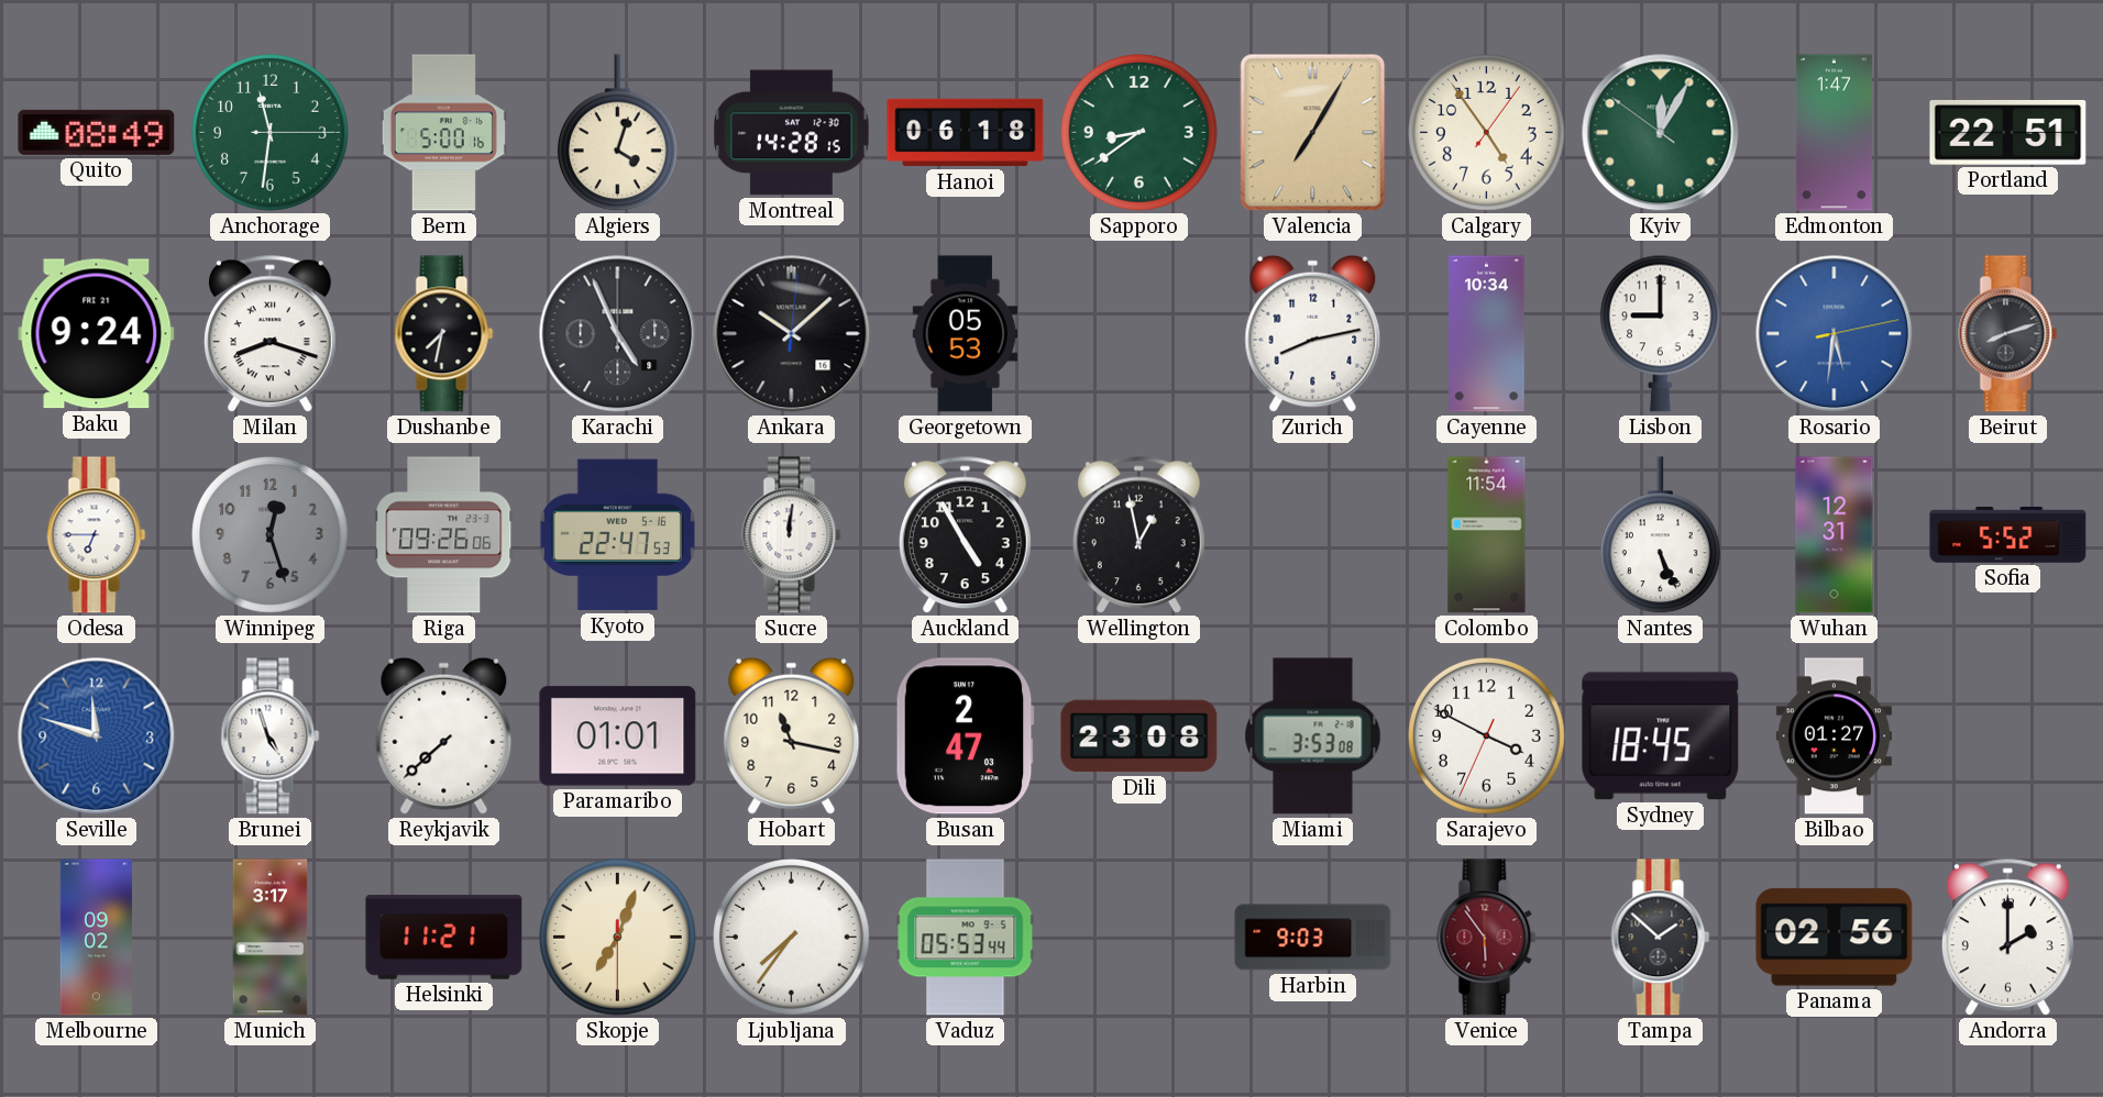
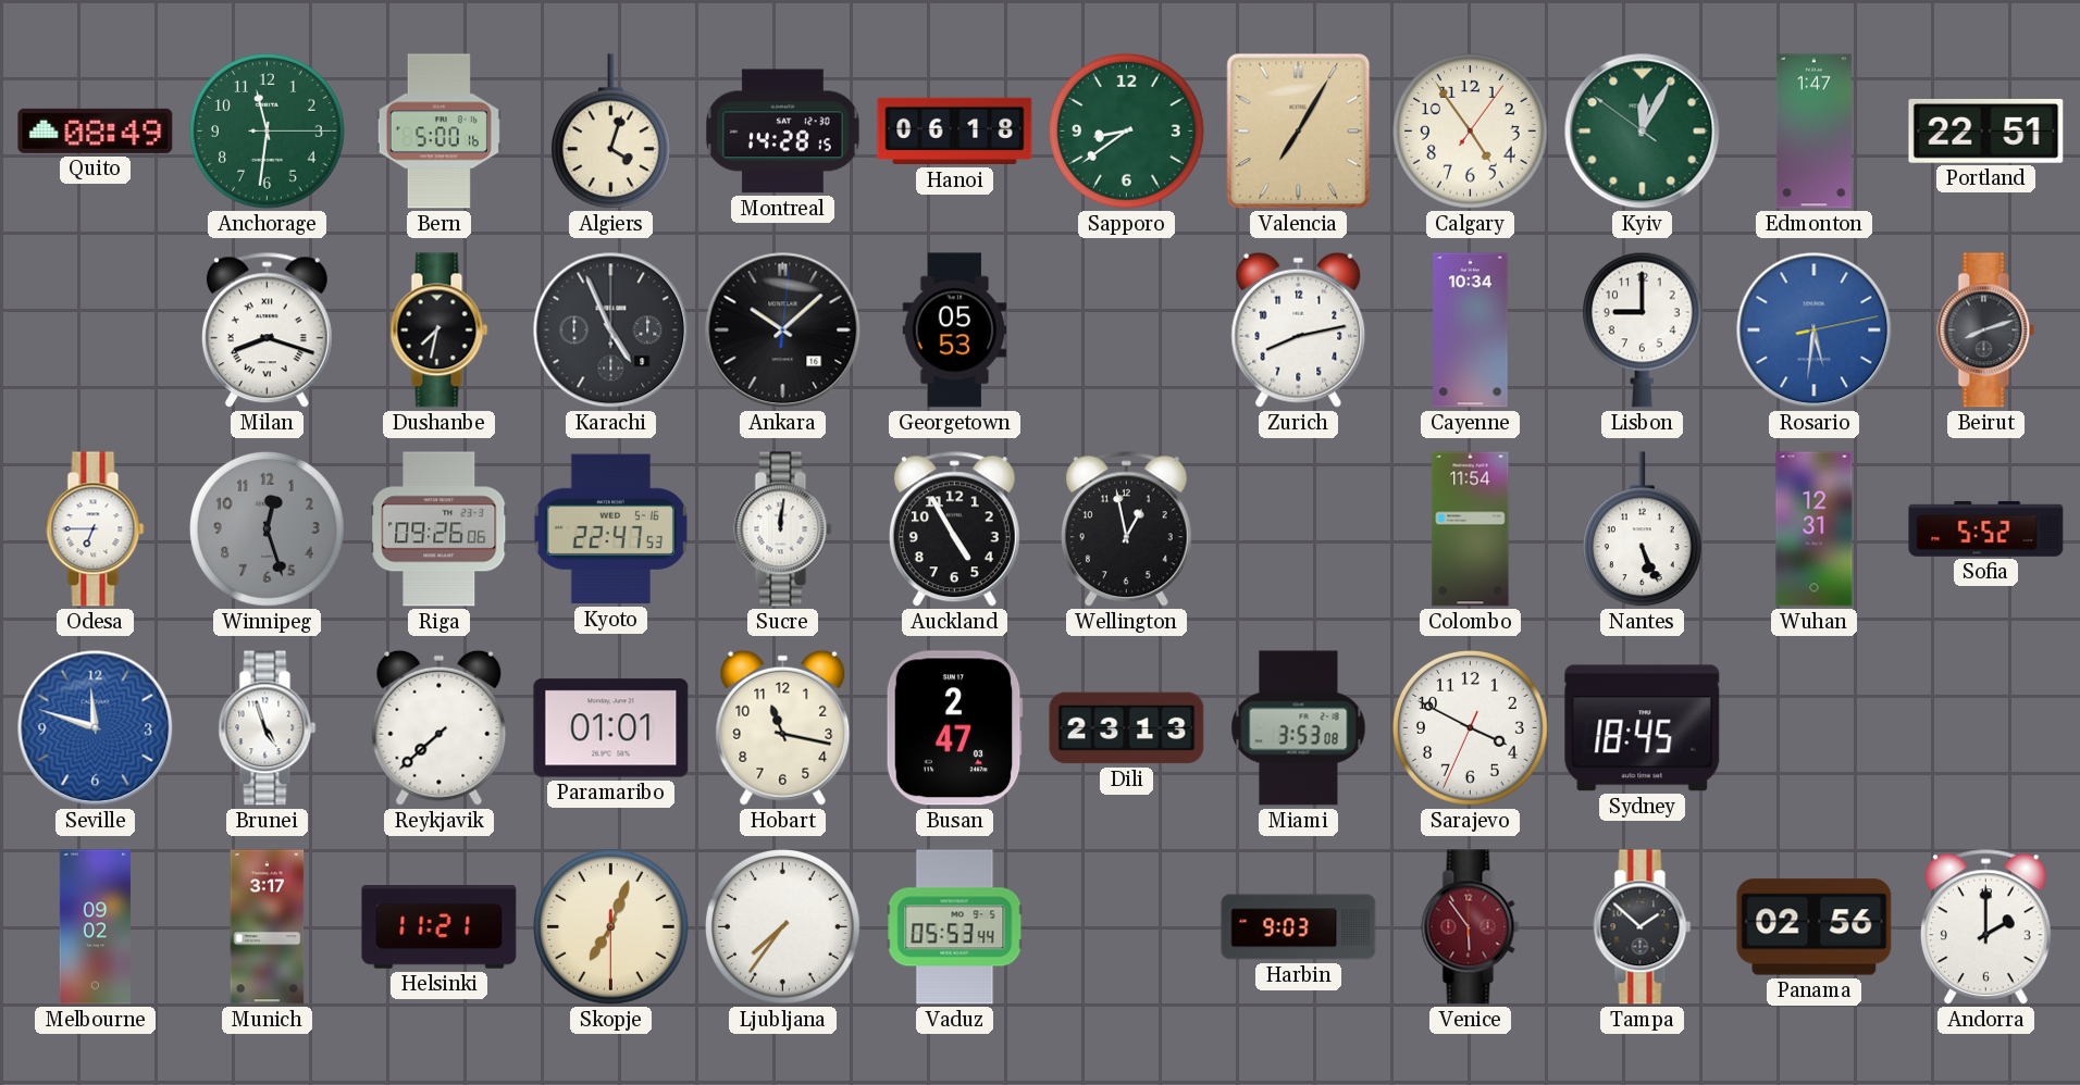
Baku: 9:24 -> none
Dili: 23:08 -> 23:13
Bilbao: 01:27 -> none
